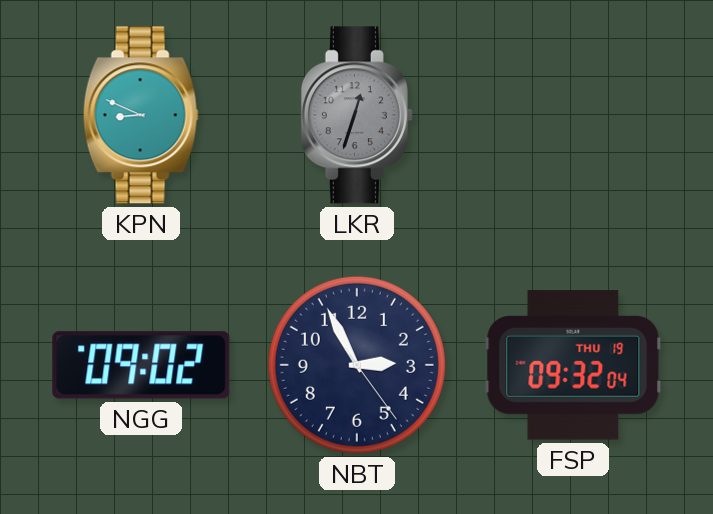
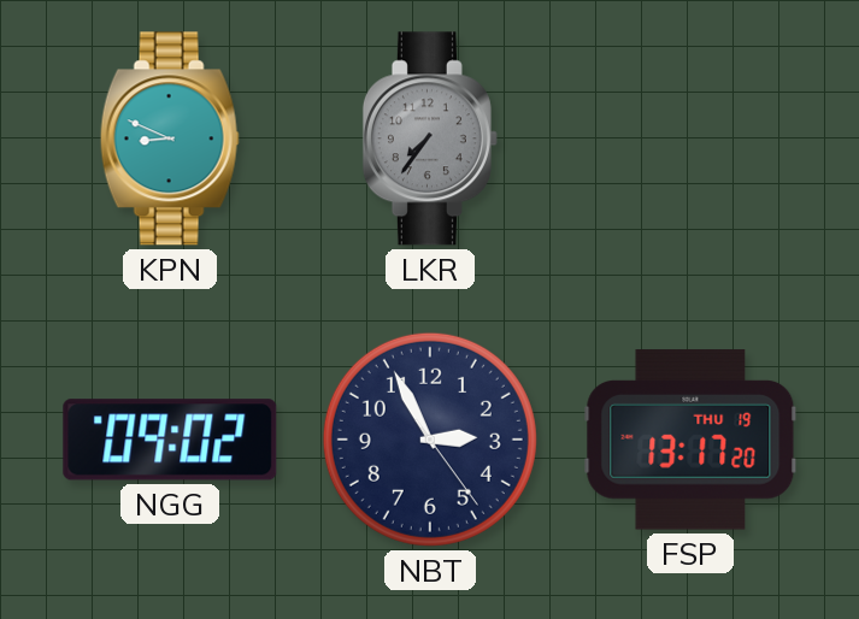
LKR: 12:33 -> 7:36
FSP: 09:32 -> 13:17
